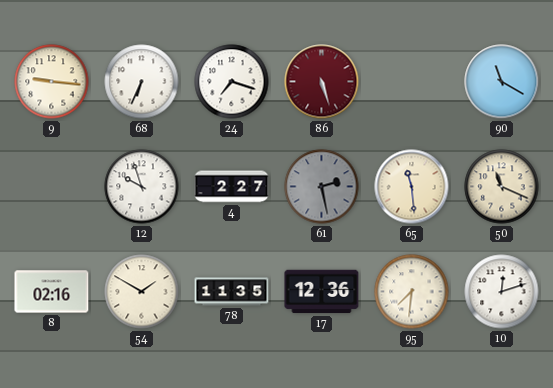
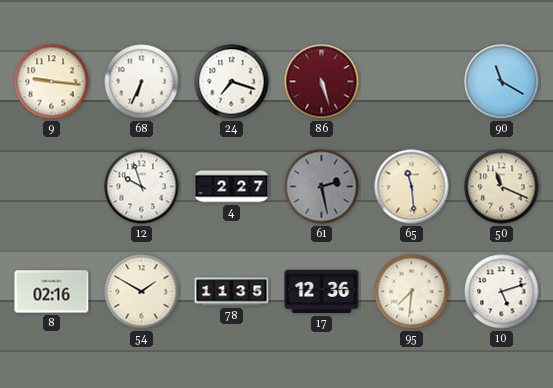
10: 12:12 -> 5:12
